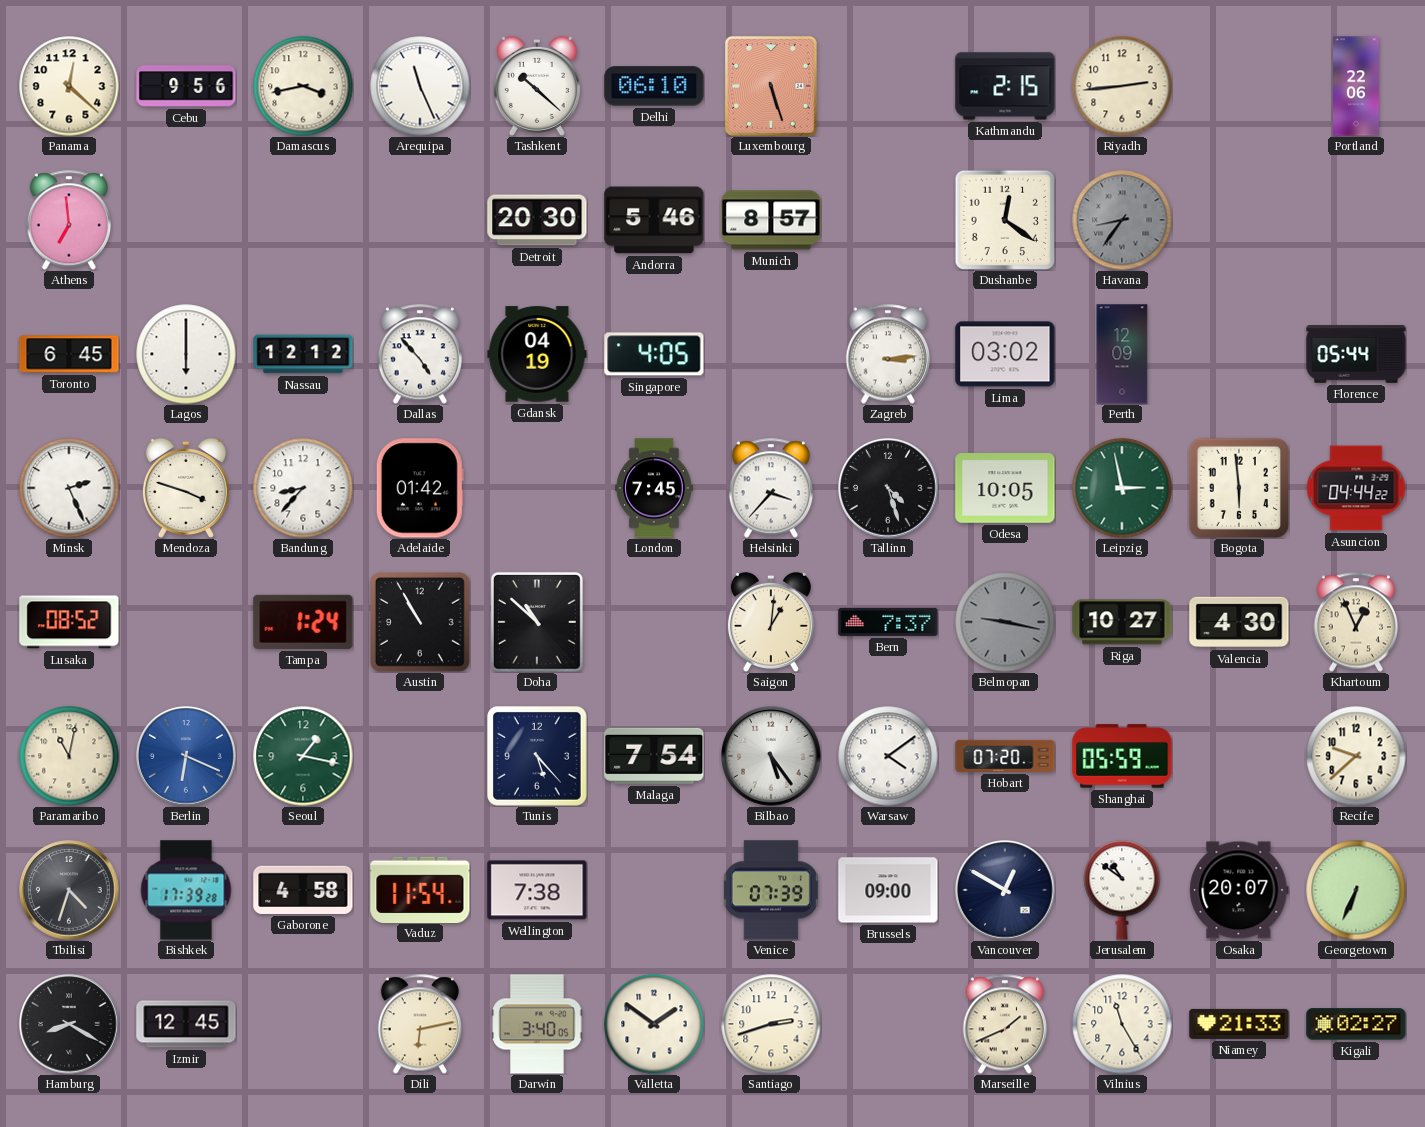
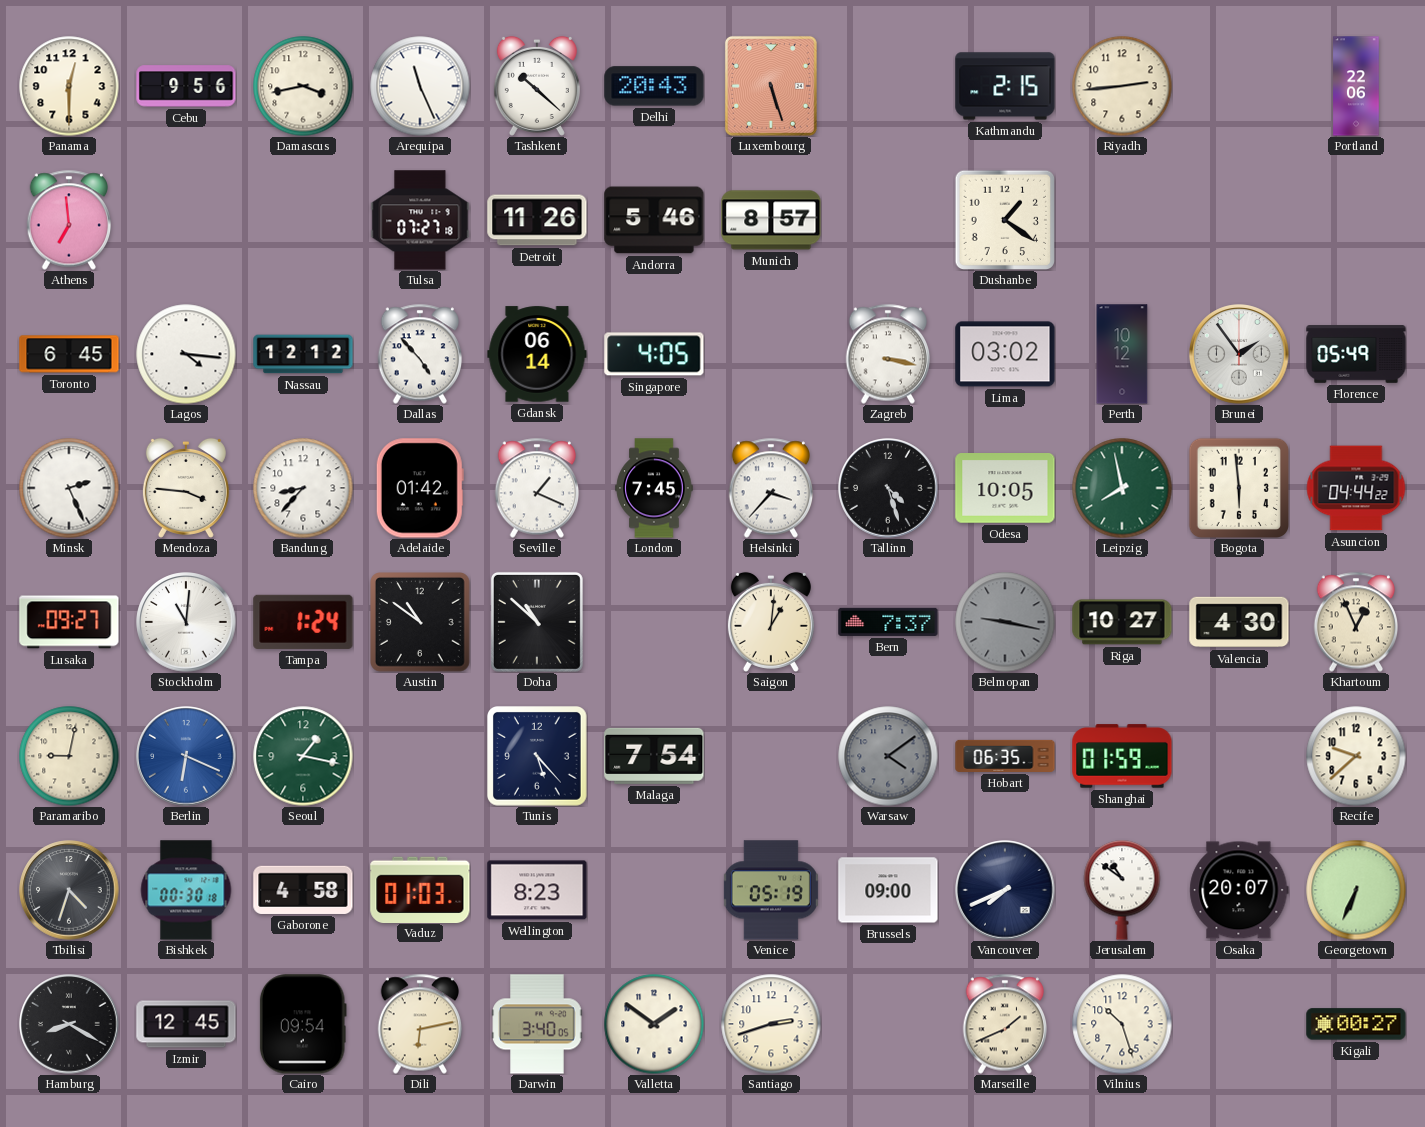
Panama: 12:22 -> 12:30
Delhi: 06:10 -> 20:43
Tulsa: none -> 07:27
Detroit: 20:30 -> 11:26
Dushanbe: 12:21 -> 1:21
Havana: 8:36 -> none
Lagos: 6:00 -> 4:16
Gdansk: 04:19 -> 06:14
Zagreb: 3:14 -> 3:17
Perth: 12:09 -> 10:12
Brunei: none -> 1:54
Florence: 05:44 -> 05:49
Mendoza: 3:48 -> 3:46
Seville: none -> 1:19
Leipzig: 2:58 -> 7:58
Lusaka: 08:52 -> 09:27
Stockholm: none -> 11:01
Austin: 10:55 -> 10:51
Paramaribo: 11:02 -> 9:02
Bilbao: 5:24 -> none
Warsaw dial: white -> grey
Hobart: 07:20 -> 06:35
Shanghai: 05:59 -> 01:59
Bishkek: 17:39 -> 00:30
Vaduz: 11:54 -> 01:03
Wellington: 7:38 -> 8:23
Venice: 07:39 -> 05:19
Vancouver: 12:50 -> 7:41
Cairo: none -> 09:54
Vilnius: 11:25 -> 10:27
Niamey: 21:33 -> none
Kigali: 02:27 -> 00:27
